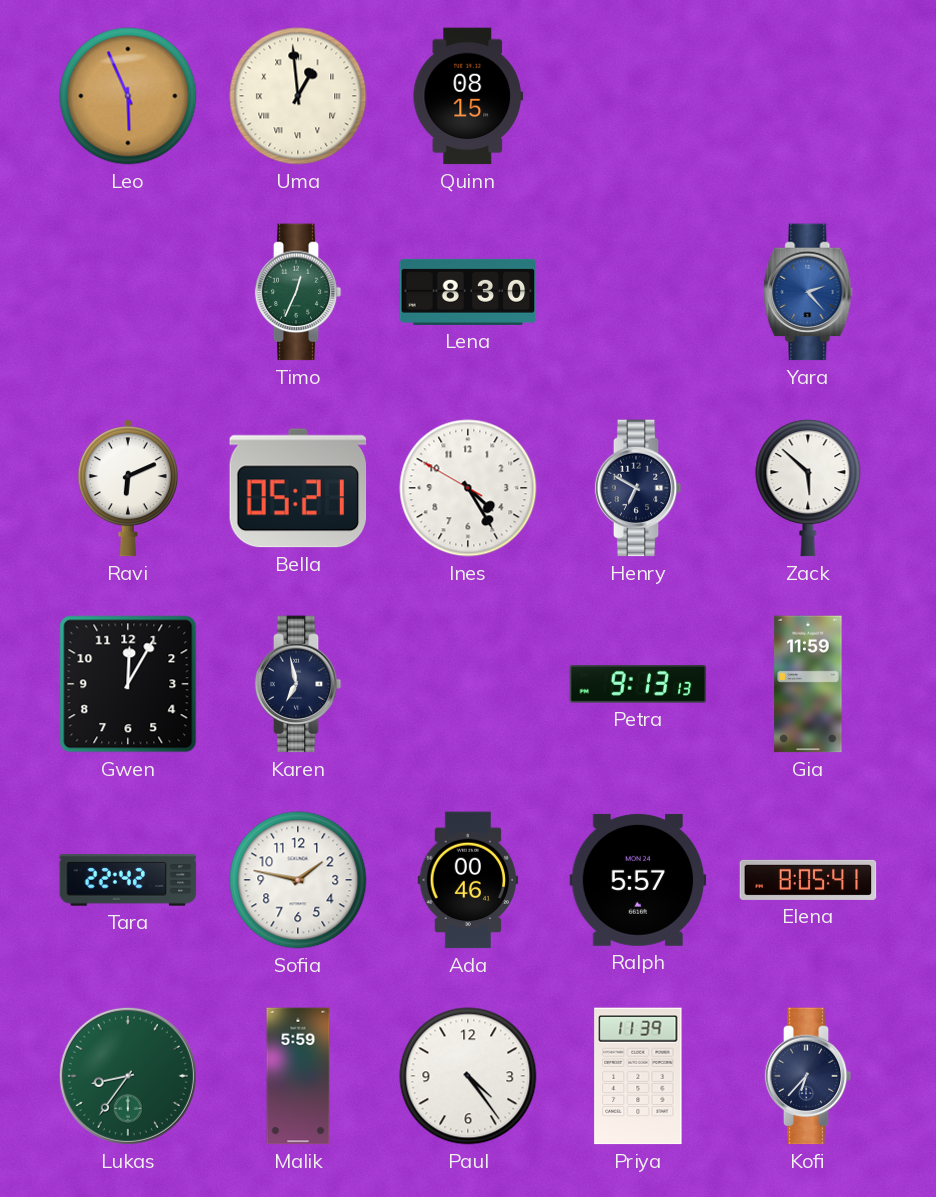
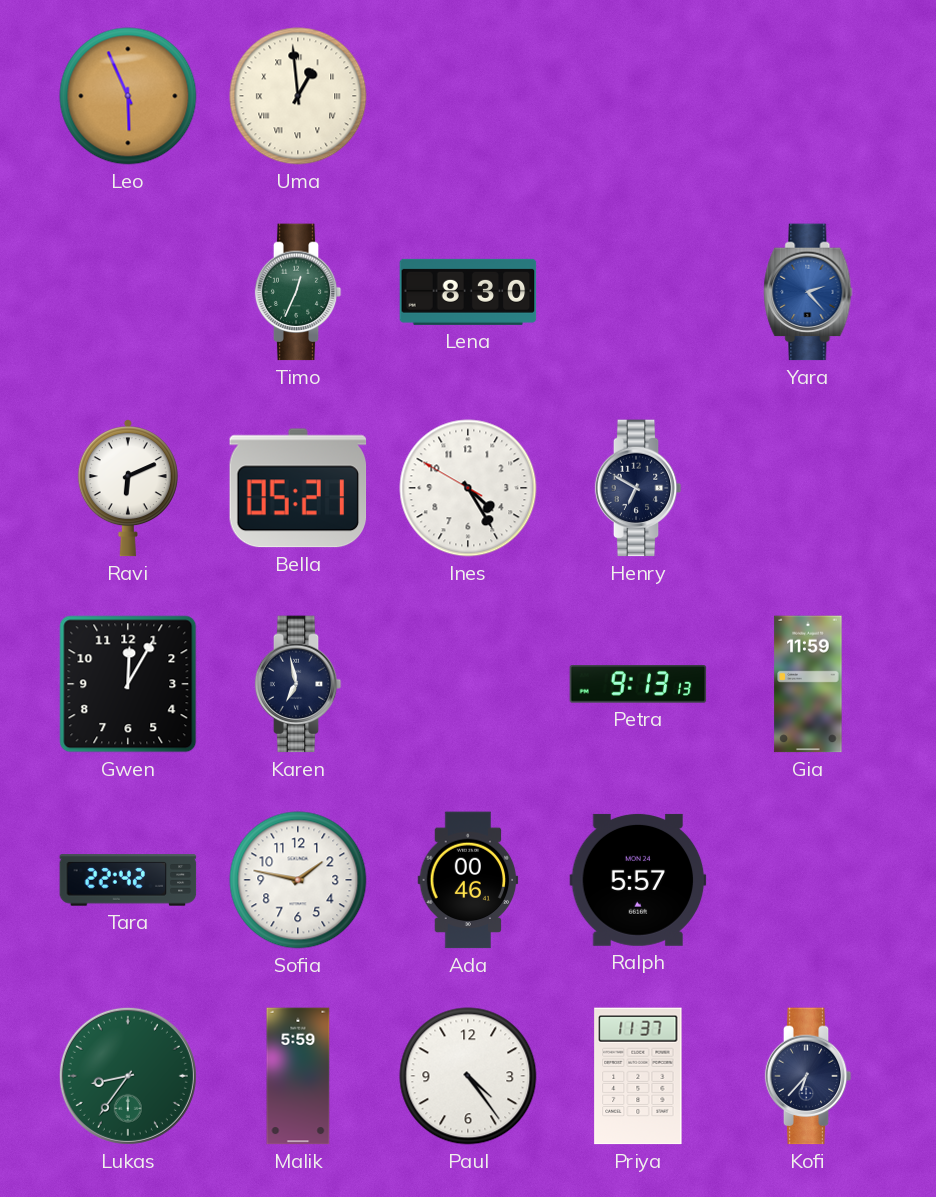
Quinn: 08:15 -> none
Zack: 5:52 -> none
Elena: 8:05 -> none
Priya: 11:39 -> 11:37
